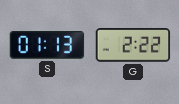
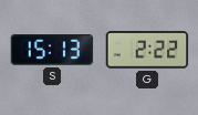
S: 01:13 -> 15:13
